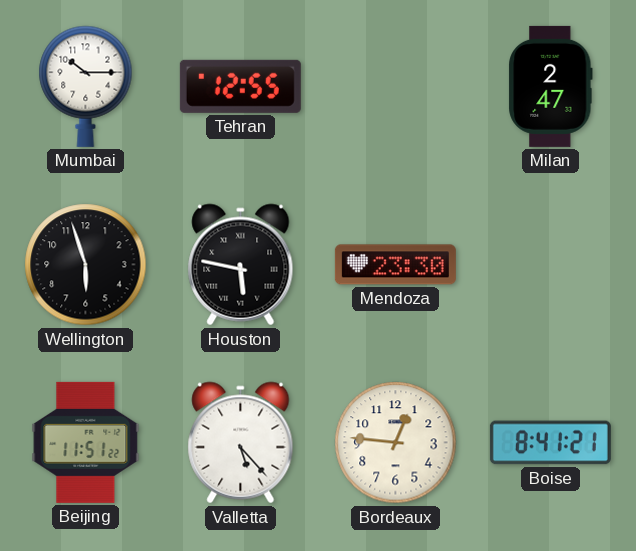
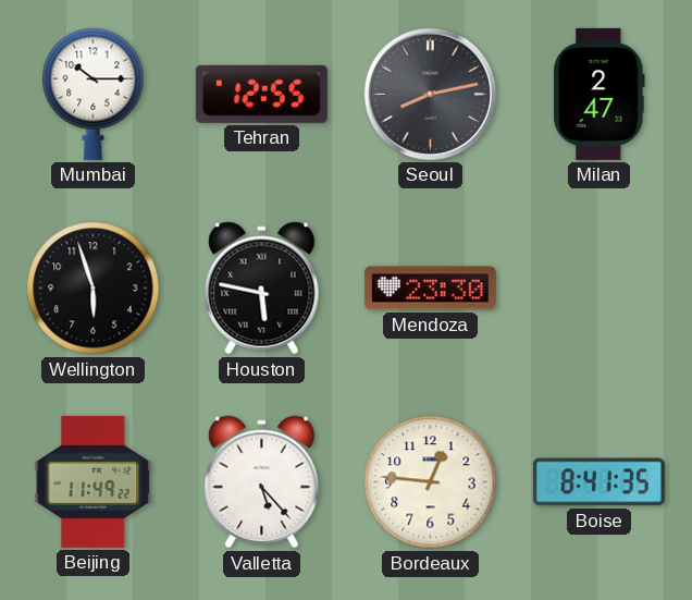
Seoul: none -> 8:13
Beijing: 11:51 -> 11:49
Boise: 8:41:21 -> 8:41:35
